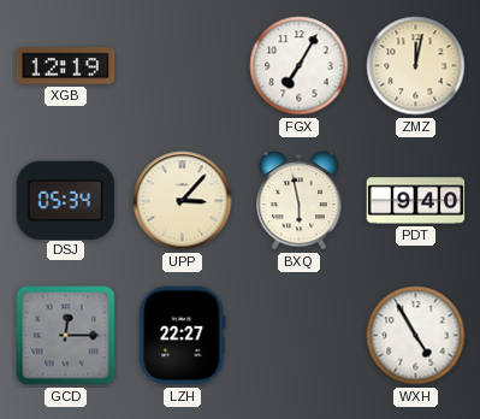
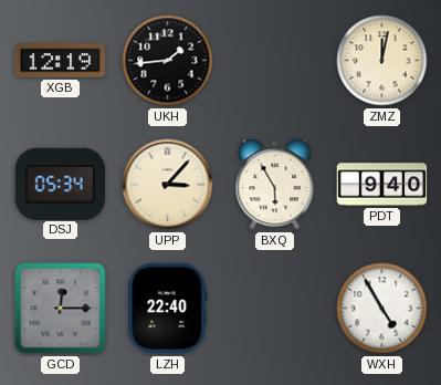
UKH: none -> 1:44
FGX: 7:05 -> none
BXQ: 5:58 -> 5:55
LZH: 22:27 -> 22:40
